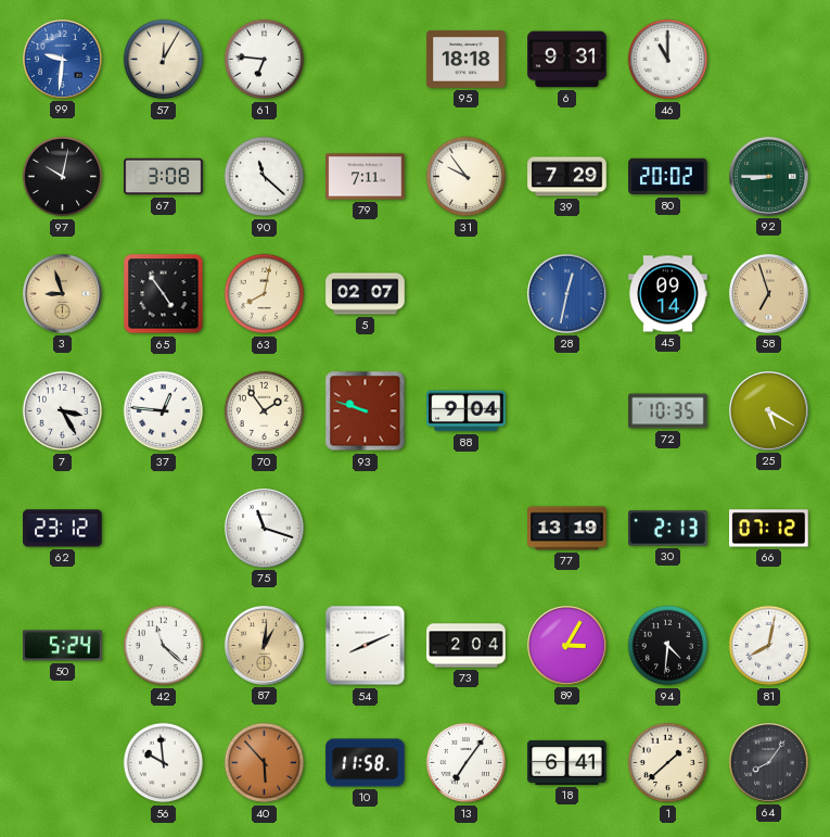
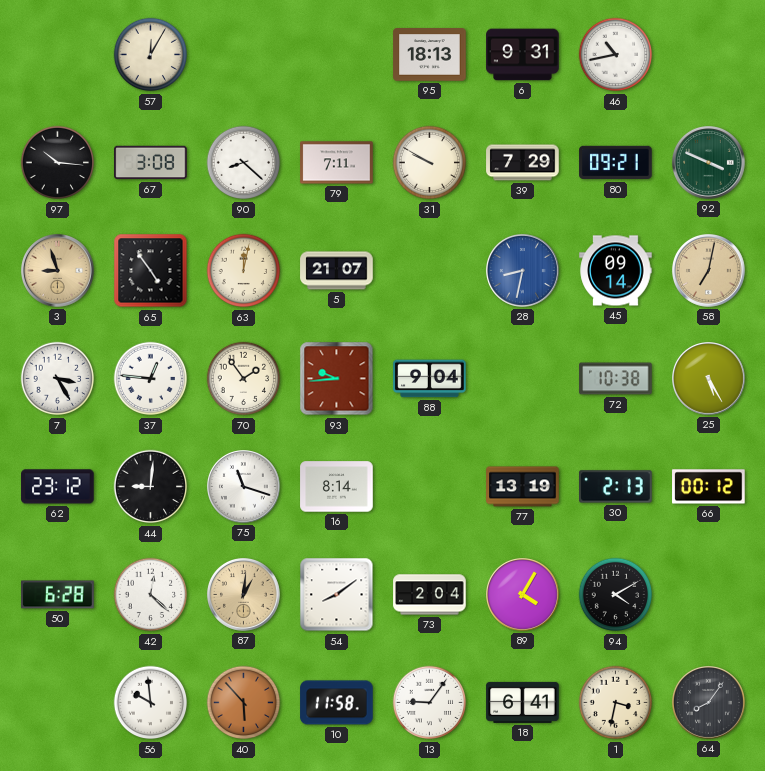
99: 9:31 -> none
61: 6:46 -> none
95: 18:18 -> 18:13
46: 11:00 -> 10:43
97: 10:02 -> 10:16
90: 11:22 -> 8:22
31: 9:54 -> 9:50
80: 20:02 -> 09:21
92: 8:45 -> 3:49
63: 8:02 -> 12:02
5: 02:07 -> 21:07
28: 12:32 -> 8:32
58: 6:57 -> 7:02
93: 9:48 -> 9:44
72: 10:35 -> 10:38
25: 5:20 -> 5:25
44: none -> 9:01
16: none -> 8:14
66: 07:12 -> 00:12
50: 5:24 -> 6:28
42: 11:22 -> 12:22
54: 8:11 -> 8:09
89: 3:05 -> 4:05
94: 4:31 -> 4:10
81: 8:02 -> none
13: 7:06 -> 9:06
1: 1:38 -> 3:32
